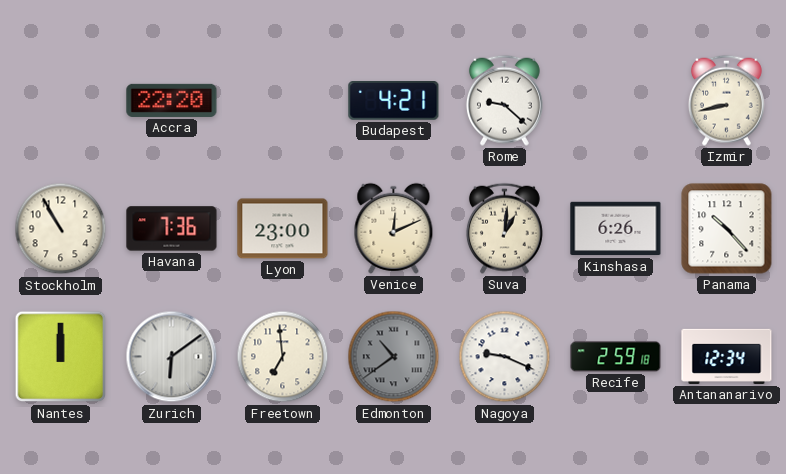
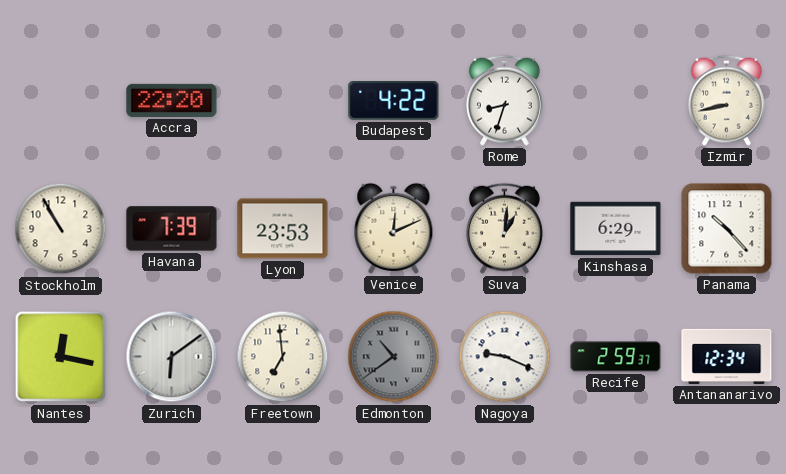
Budapest: 4:21 -> 4:22
Rome: 9:22 -> 8:33
Havana: 7:36 -> 7:39
Lyon: 23:00 -> 23:53
Kinshasa: 6:26 -> 6:29
Nantes: 12:00 -> 12:17
Recife: 2:59:18 -> 2:59:37
